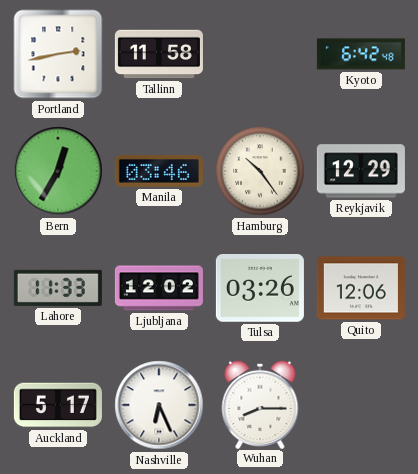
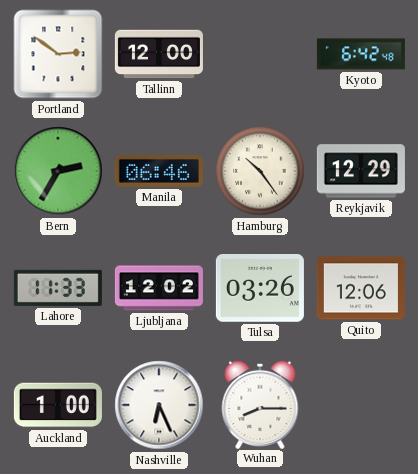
Portland: 2:43 -> 2:51
Tallinn: 11:58 -> 12:00
Bern: 12:35 -> 2:35
Manila: 03:46 -> 06:46
Auckland: 5:17 -> 1:00
